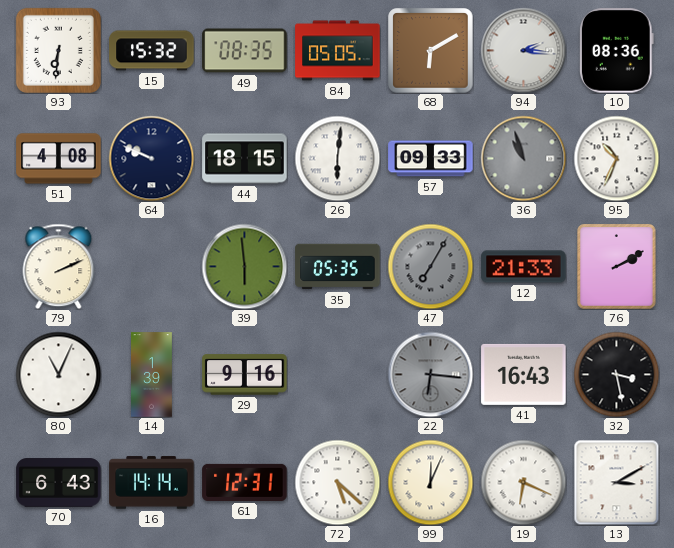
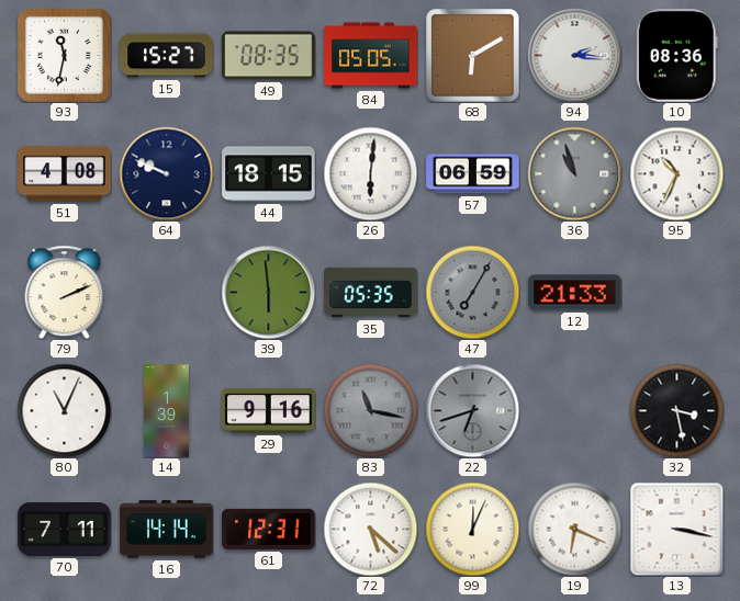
93: 6:31 -> 11:32
15: 15:32 -> 15:27
57: 09:33 -> 06:59
76: 2:10 -> none
83: none -> 11:17
22: 6:16 -> 6:42
41: 16:43 -> none
70: 6:43 -> 7:11
13: 3:10 -> 3:17
